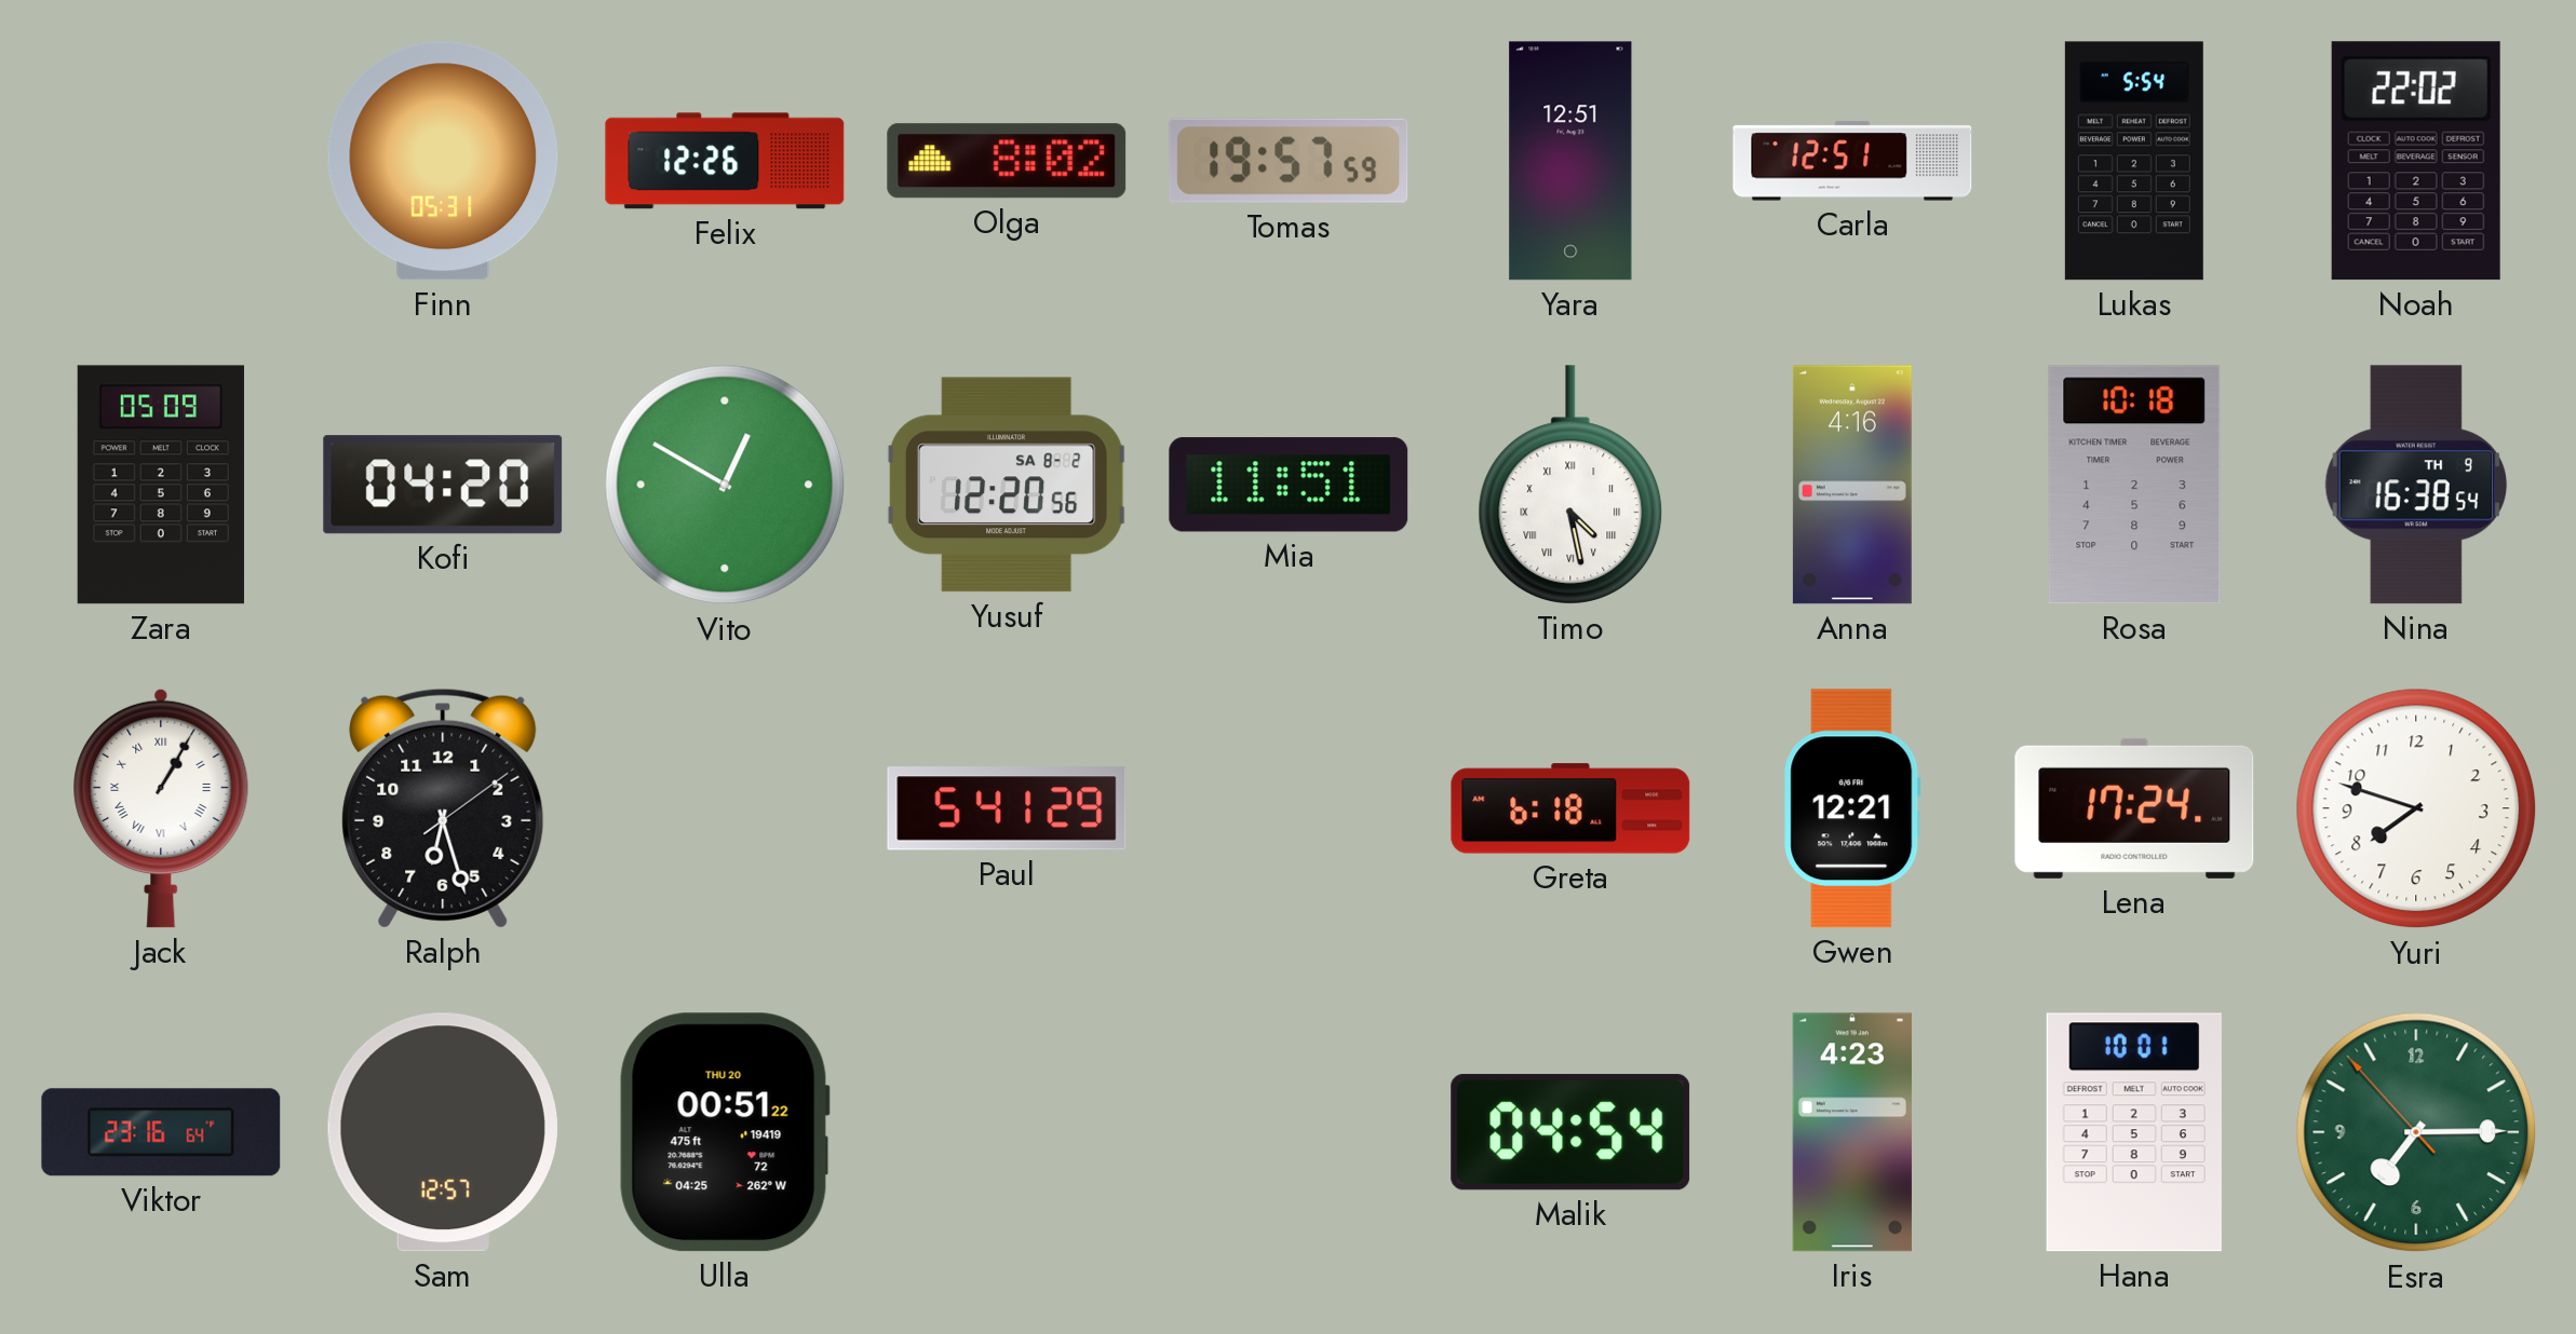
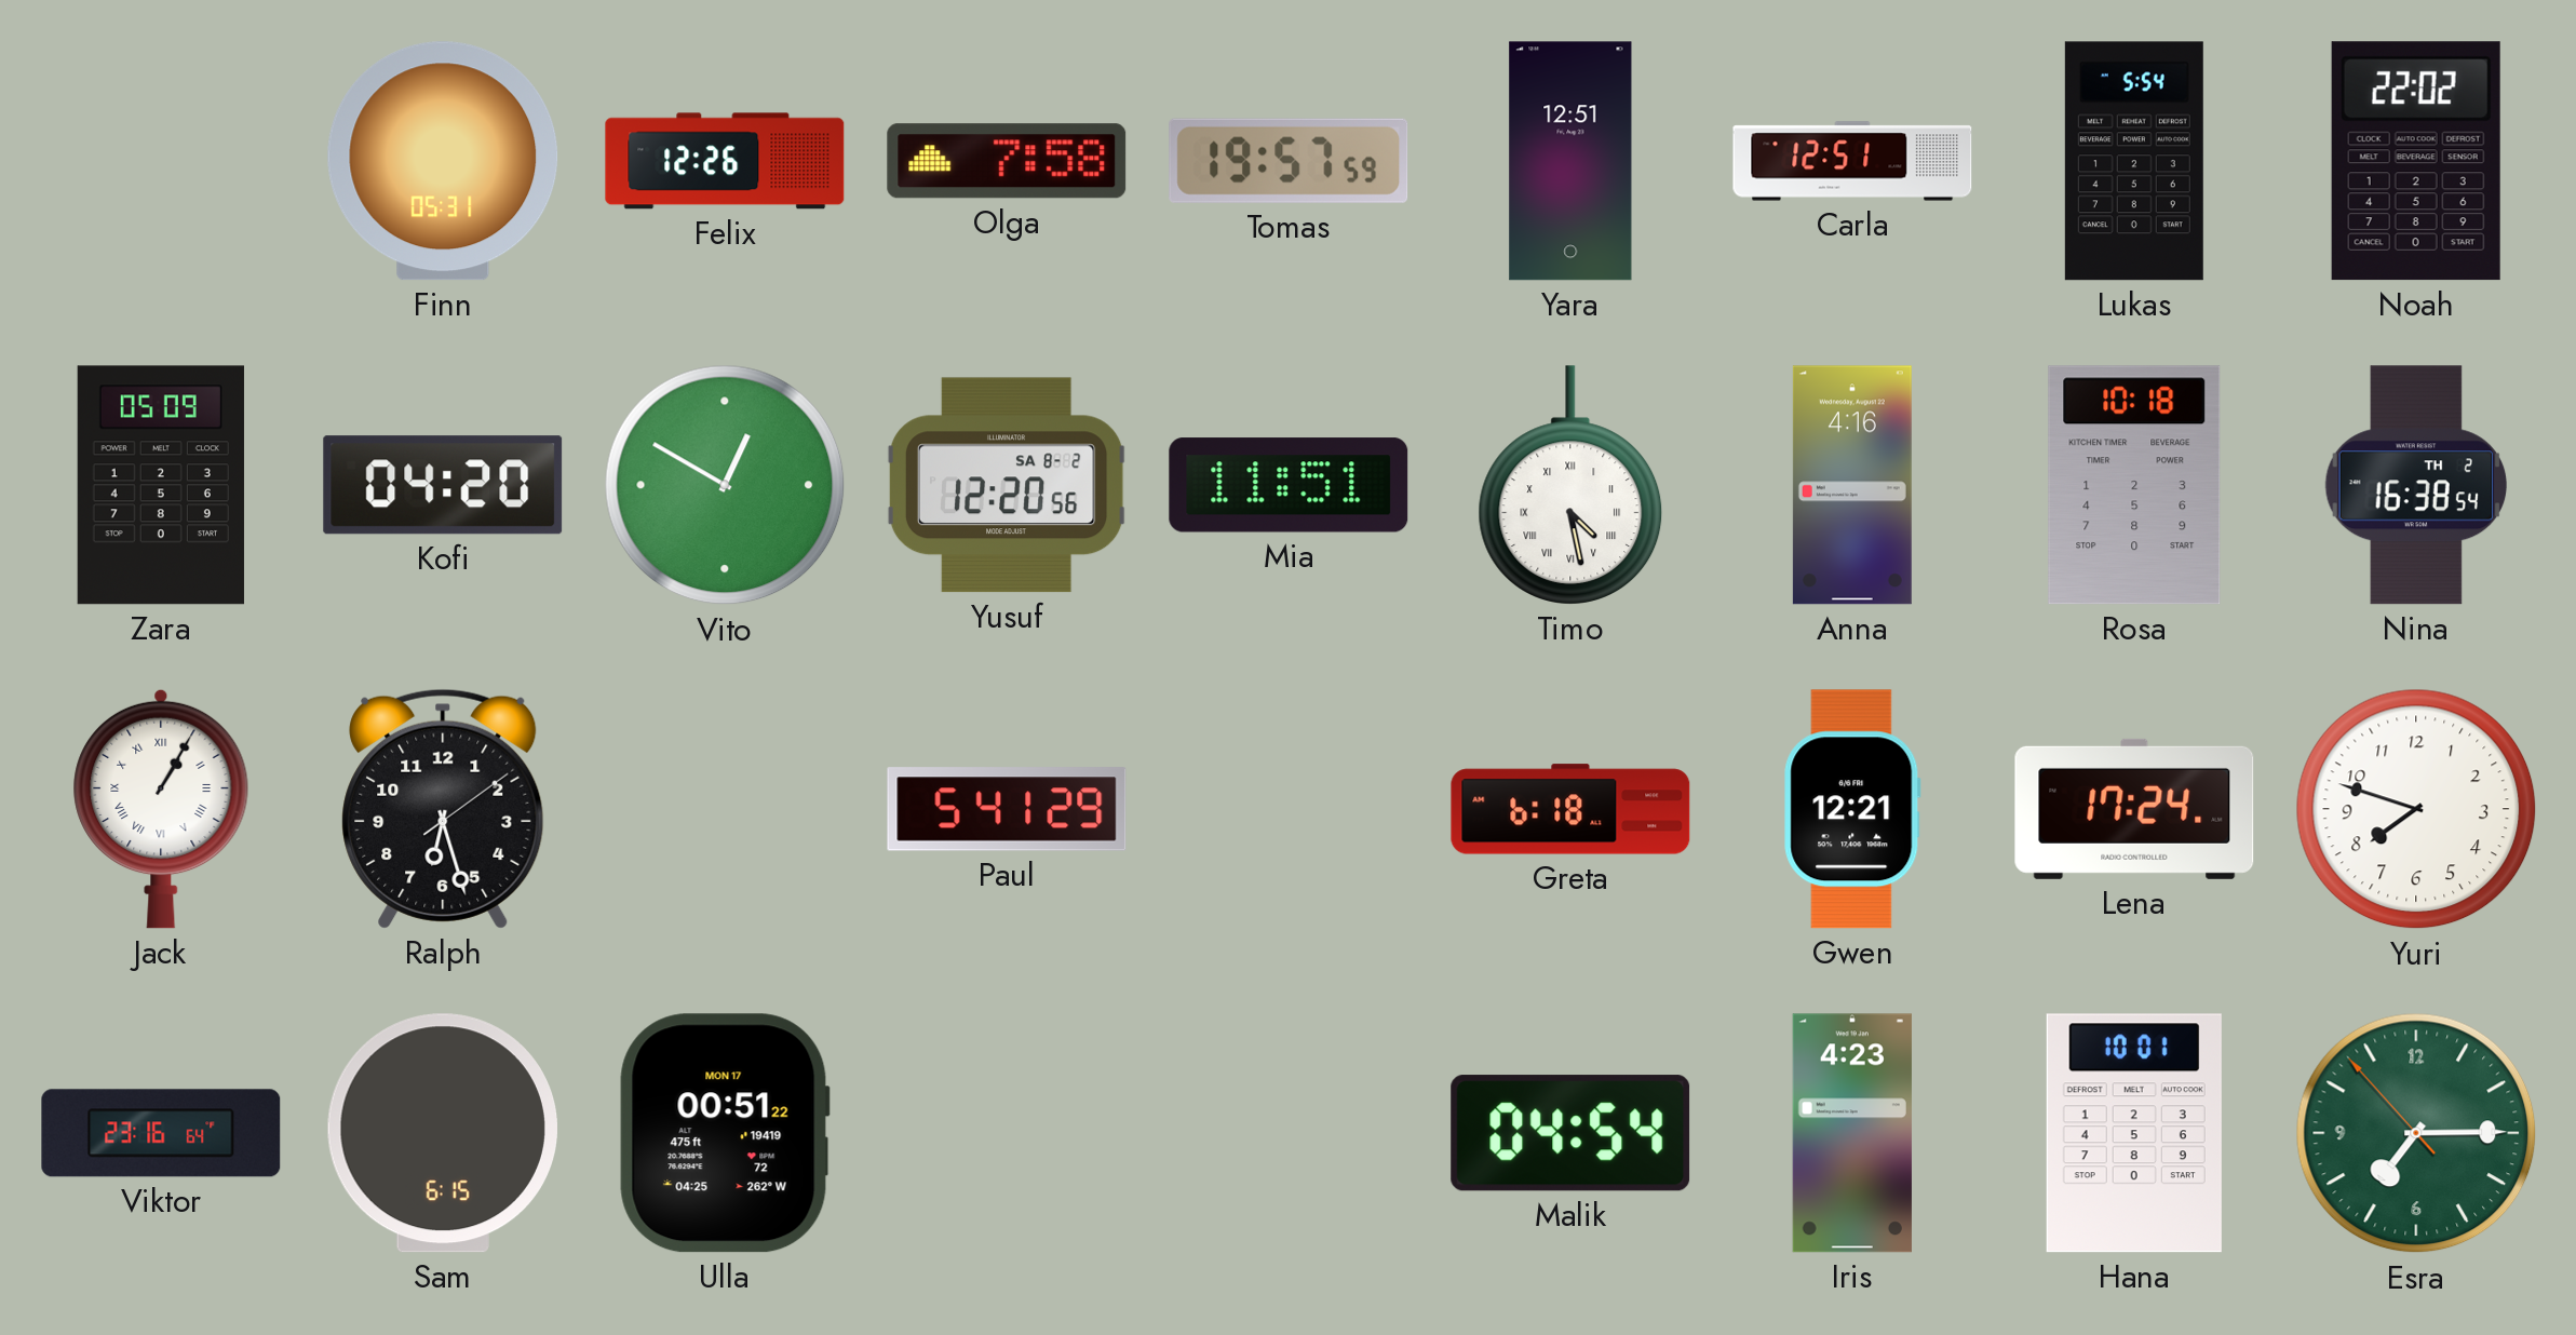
Olga: 8:02 -> 7:58
Nina date: TH 9 -> TH 2
Sam: 12:57 -> 6:15
Ulla date: THU 20 -> MON 17
